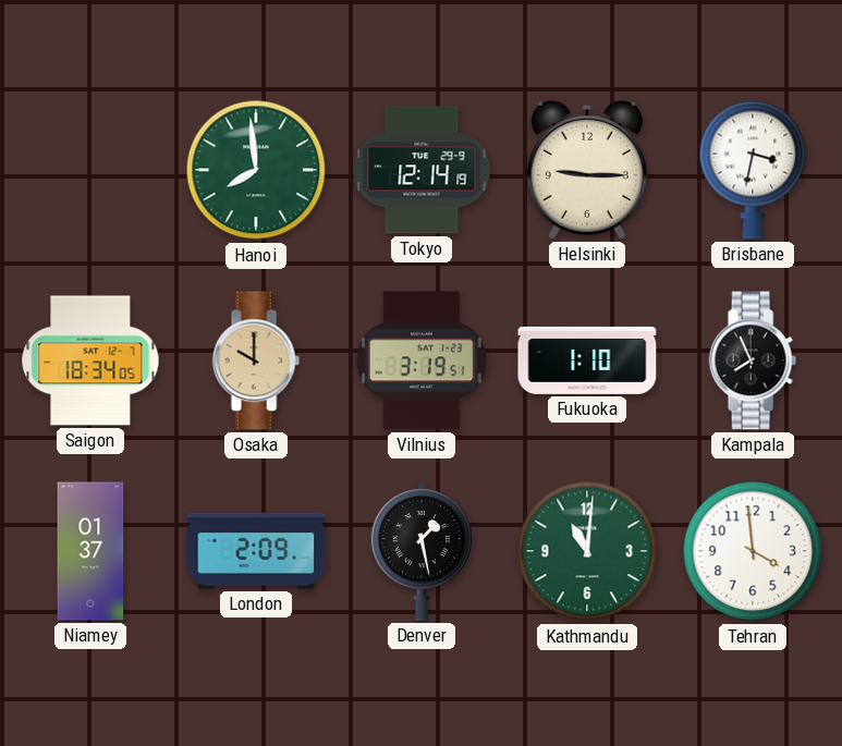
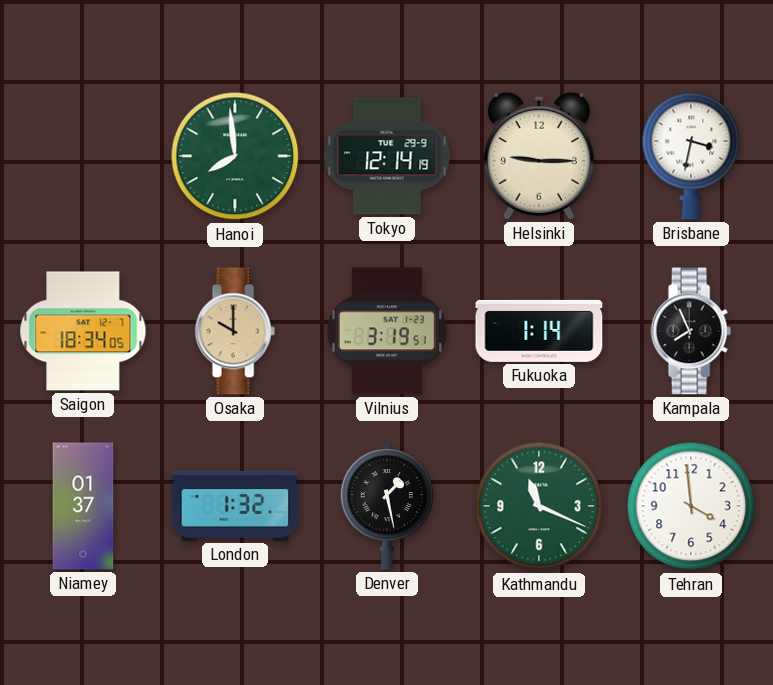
Fukuoka: 1:10 -> 1:14
London: 2:09 -> 1:32
Kathmandu: 11:01 -> 11:19
